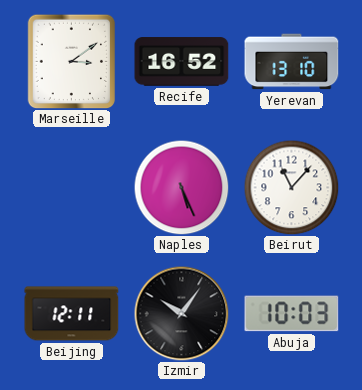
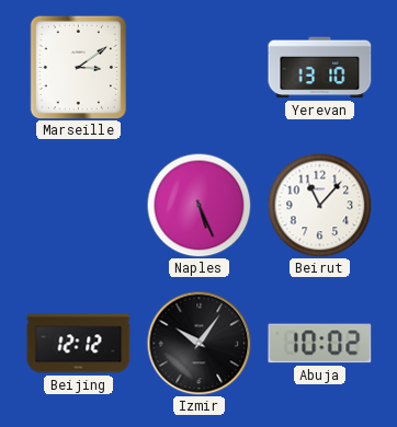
Recife: 16:52 -> none
Beijing: 12:11 -> 12:12
Abuja: 10:03 -> 10:02
